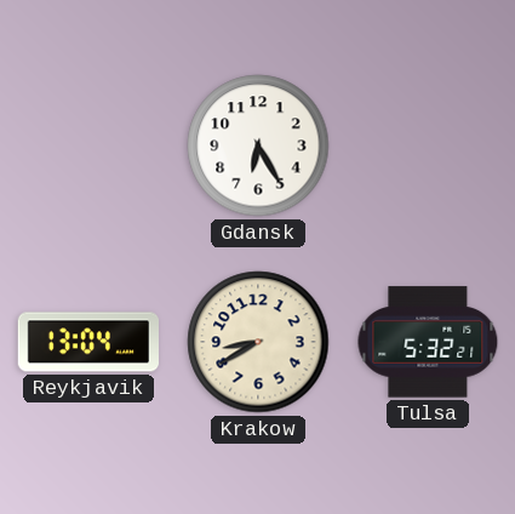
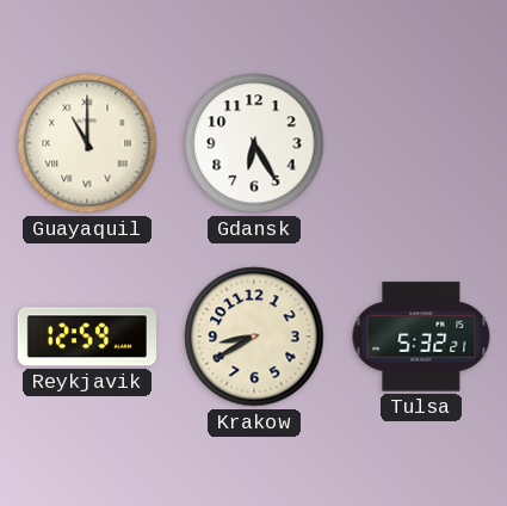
Guayaquil: none -> 11:00
Reykjavik: 13:04 -> 12:59
